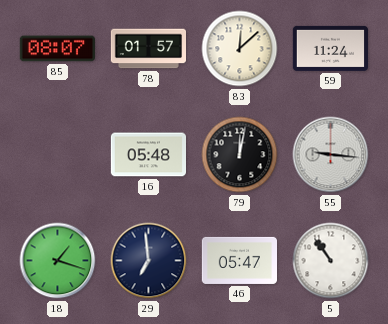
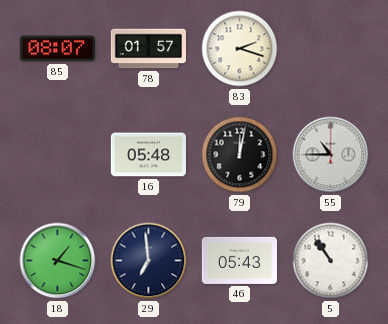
83: 12:08 -> 2:18
59: 11:24 -> none
55: 9:16 -> 10:45
46: 05:47 -> 05:43
